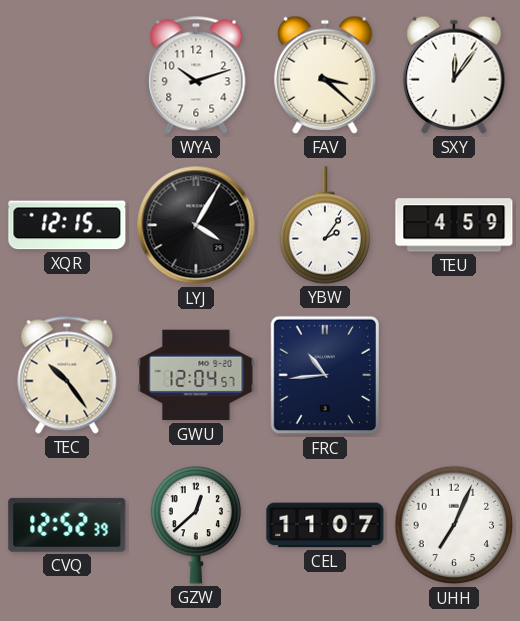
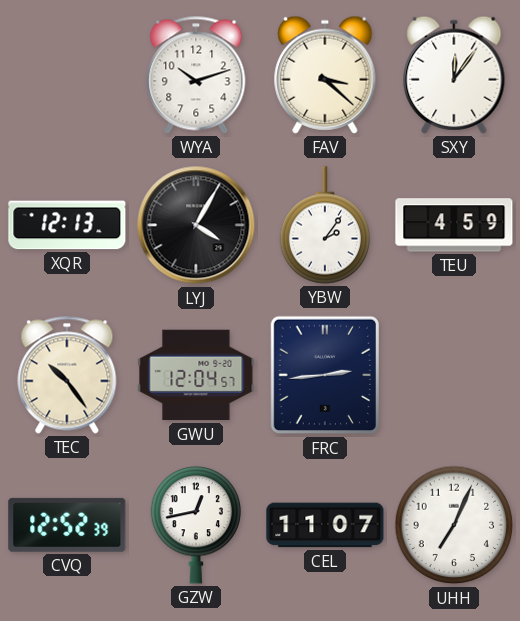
XQR: 12:15 -> 12:13
FRC: 10:44 -> 2:44
GZW: 12:38 -> 12:43
